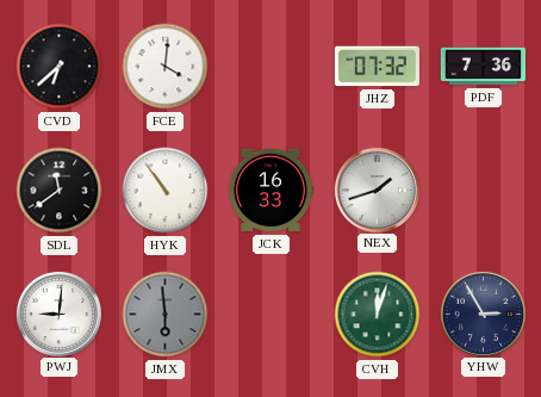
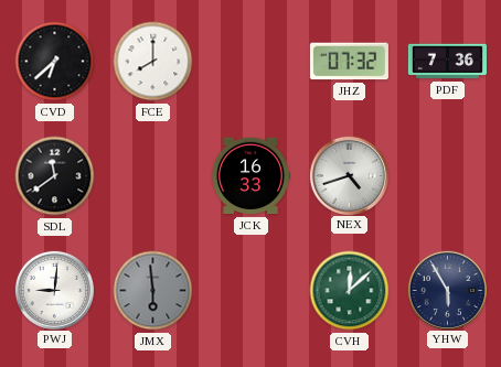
FCE: 4:01 -> 8:00
HYK: 10:54 -> none
NEX: 1:42 -> 4:42
CVH: 12:03 -> 12:08
YHW: 2:55 -> 5:55
